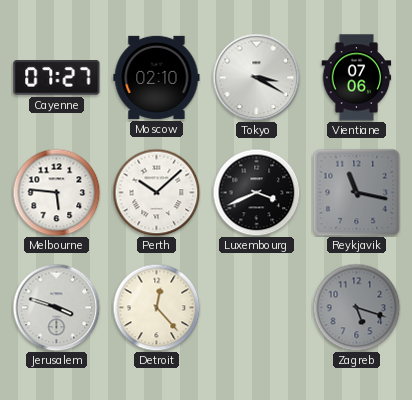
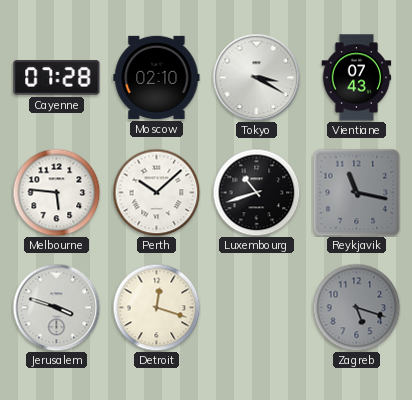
Cayenne: 07:27 -> 07:28
Vientiane: 07:06 -> 07:43
Luxembourg: 3:41 -> 10:42
Detroit: 12:23 -> 12:18
